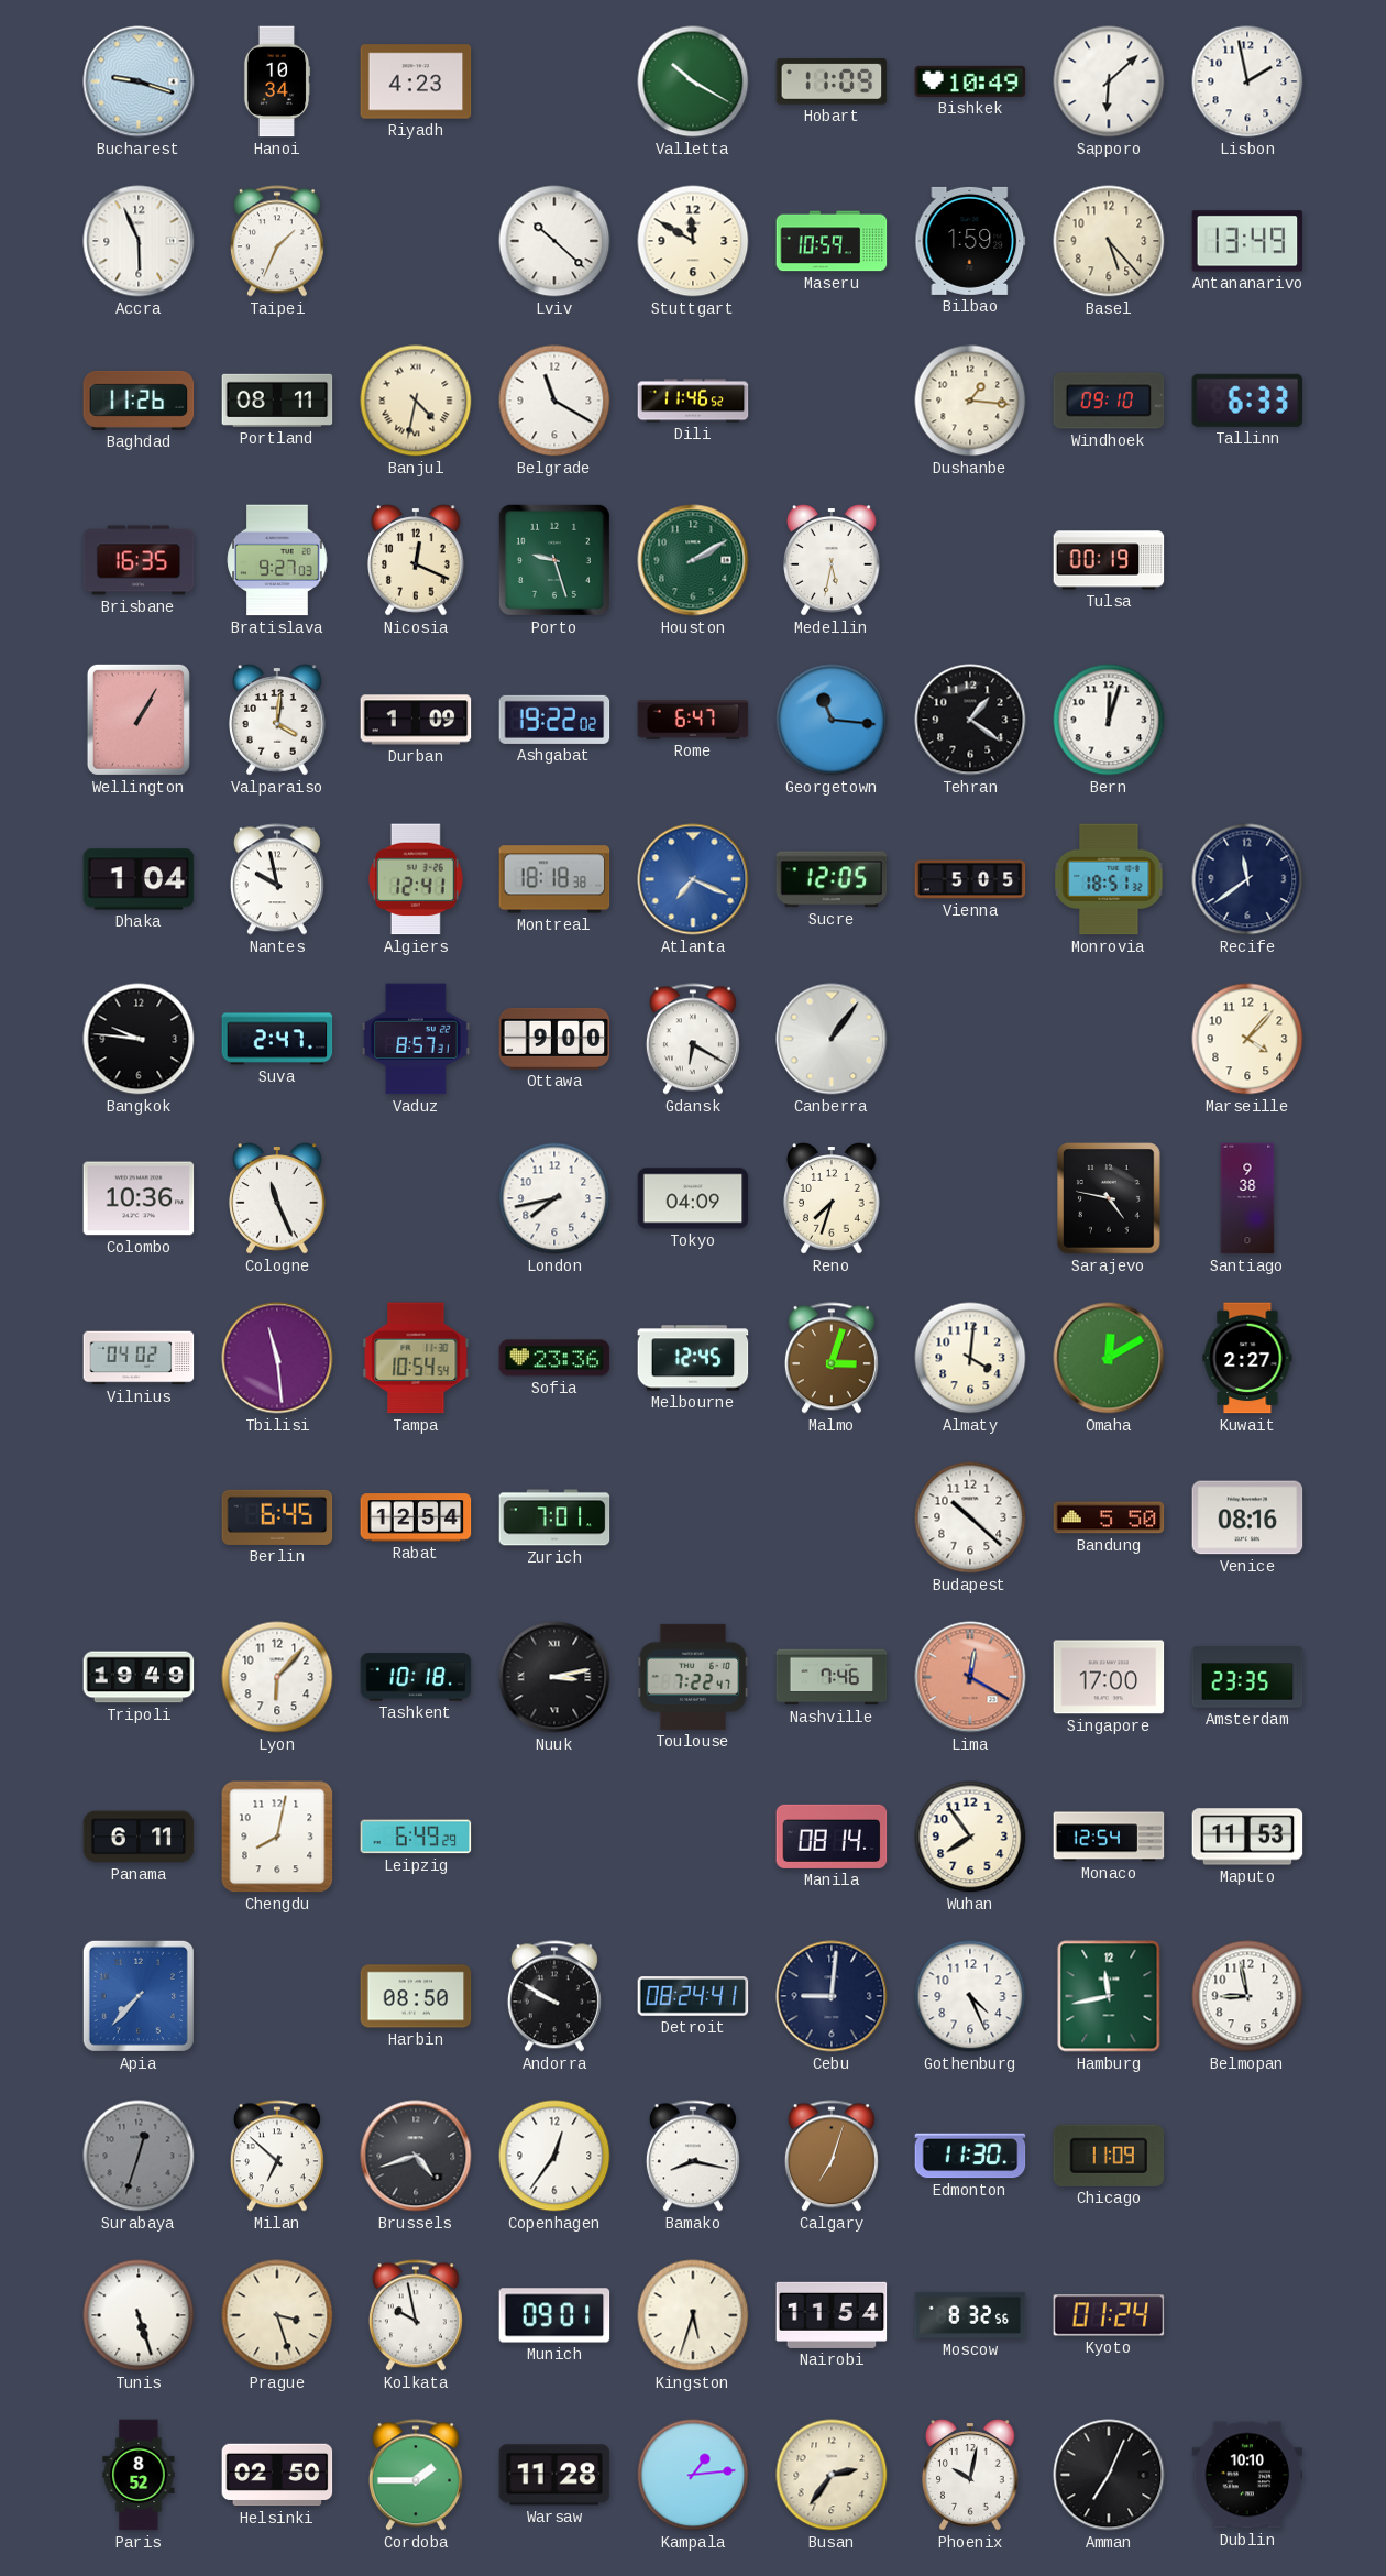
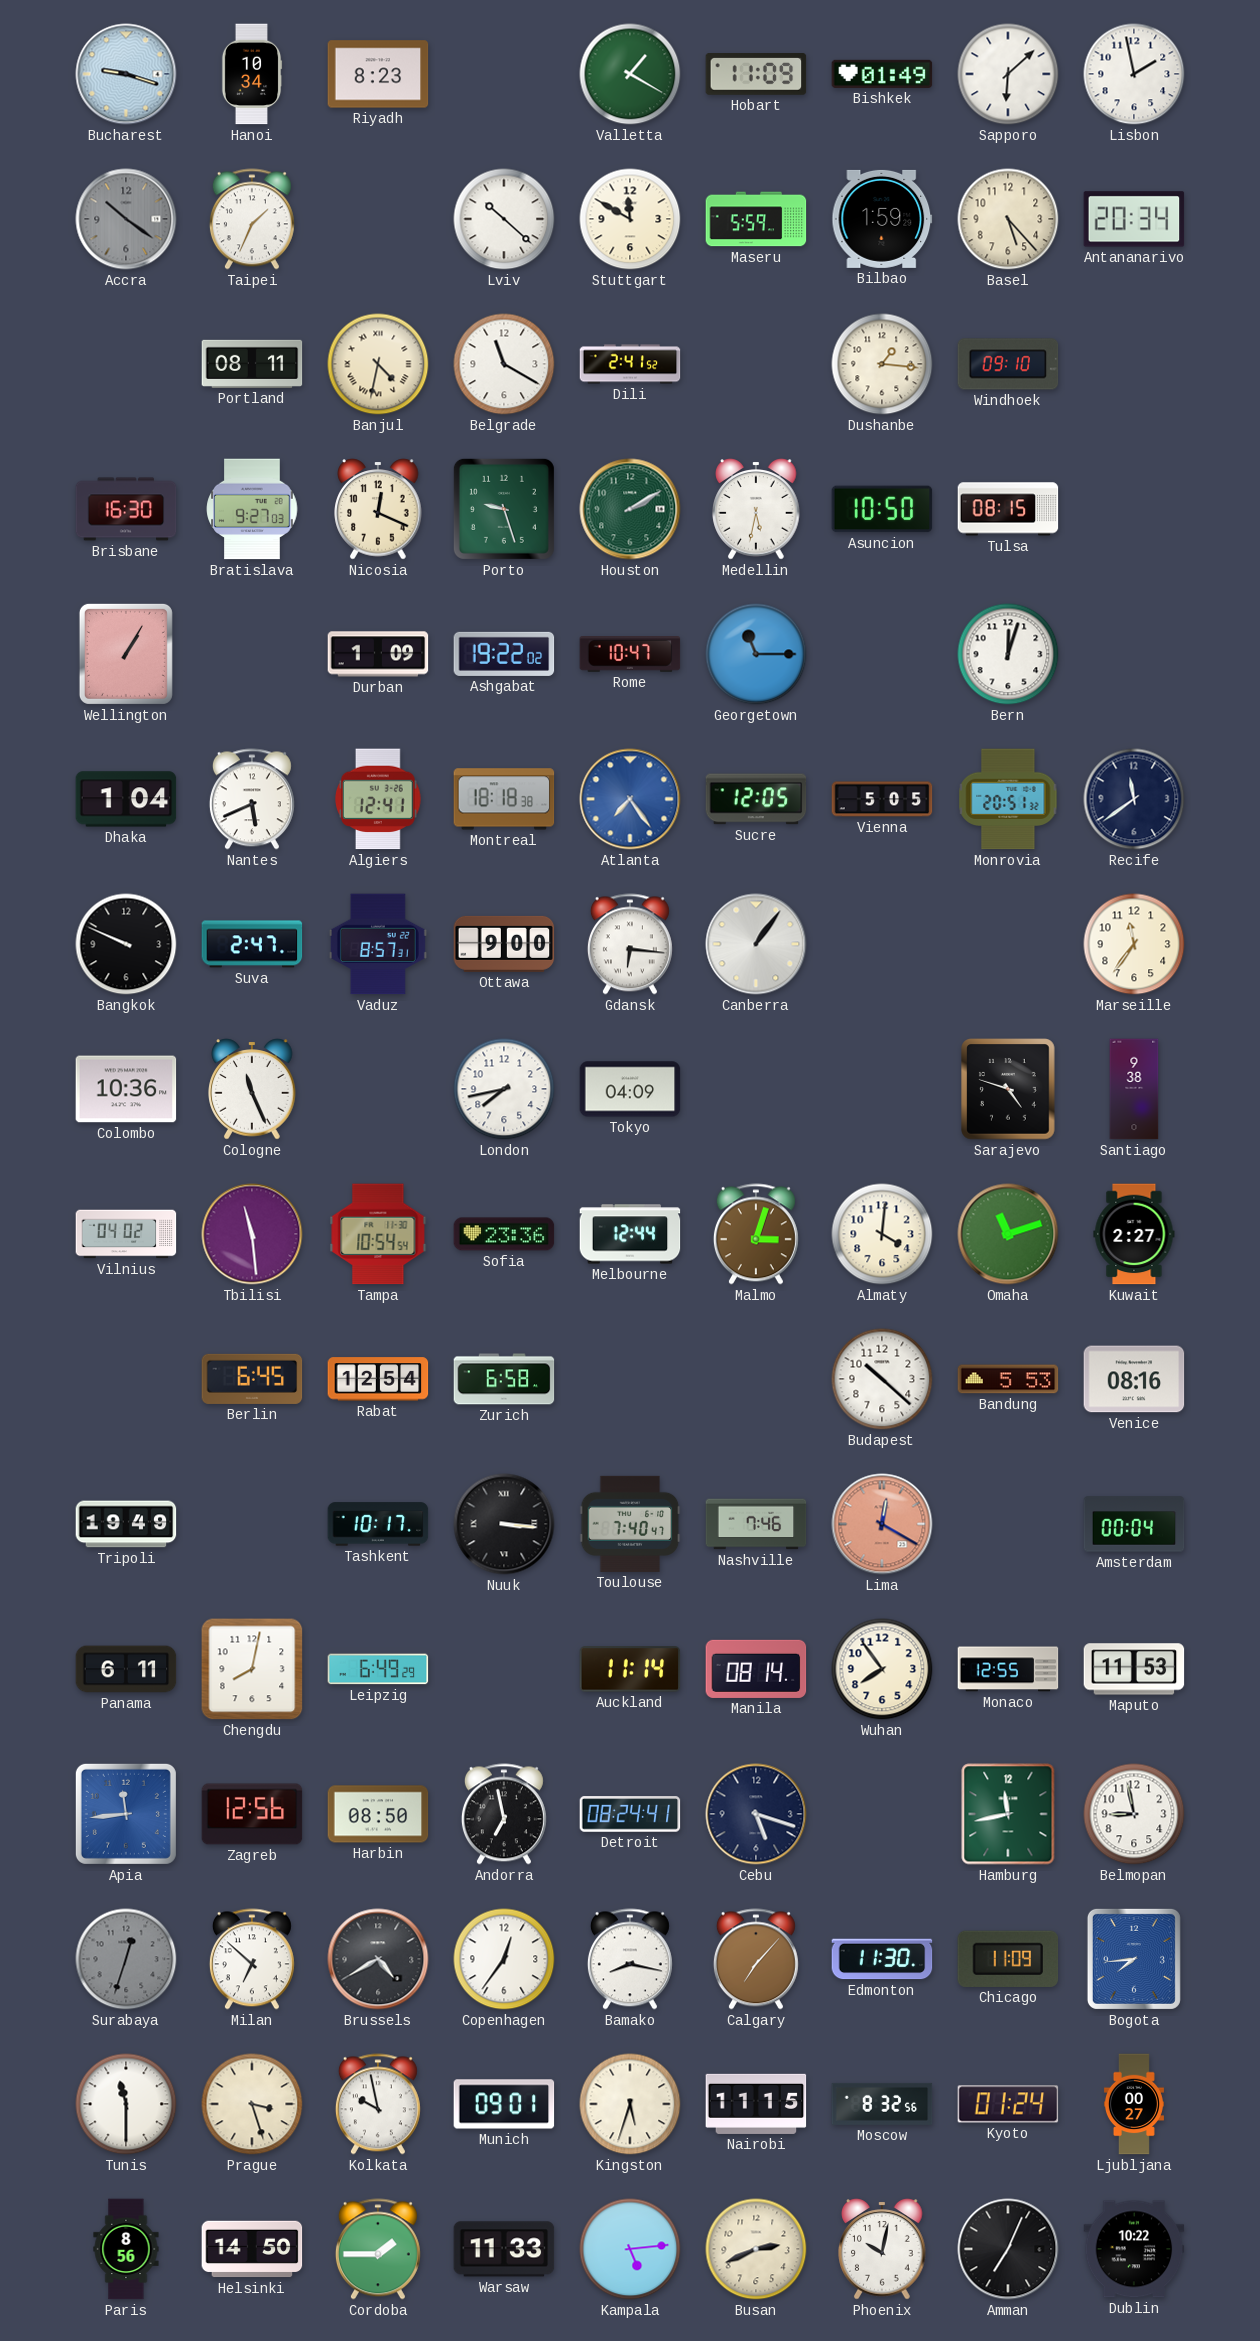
Riyadh: 4:23 -> 8:23
Valletta: 10:20 -> 1:20
Bishkek: 10:49 -> 01:49
Accra: 5:56 -> 10:21
Accra dial: white -> grey
Maseru: 10:59 -> 5:59
Antananarivo: 13:49 -> 20:34
Baghdad: 11:26 -> none
Dili: 11:46 -> 2:41
Tallinn: 6:33 -> none
Brisbane: 16:35 -> 16:30
Asuncion: none -> 10:50
Tulsa: 00:19 -> 08:15
Valparaiso: 4:01 -> none
Rome: 6:47 -> 10:47
Georgetown: 11:16 -> 11:15
Tehran: 1:21 -> none
Nantes: 9:58 -> 5:41
Atlanta: 7:19 -> 7:24
Monrovia: 18:51 -> 20:51
Bangkok: 9:46 -> 9:49
Gdansk: 6:20 -> 6:16
Marseille: 4:07 -> 11:36
Reno: 7:33 -> none
Sarajevo: 4:47 -> 4:48
Melbourne: 12:45 -> 12:44
Omaha: 12:10 -> 11:12
Zurich: 7:01 -> 6:58
Bandung: 5:50 -> 5:53
Lyon: 6:07 -> none
Tashkent: 10:18 -> 10:17
Nuuk: 3:13 -> 3:16
Toulouse: 7:22 -> 7:40
Singapore: 17:00 -> none
Amsterdam: 23:35 -> 00:04
Auckland: none -> 11:14
Monaco: 12:54 -> 12:55
Apia: 7:37 -> 11:44
Zagreb: none -> 12:56
Andorra: 9:50 -> 6:58
Cebu: 9:01 -> 5:18
Gothenburg: 4:26 -> none
Brussels: 4:42 -> 4:40
Calgary: 7:03 -> 7:07
Bogota: none -> 7:44
Tunis: 5:27 -> 11:30
Nairobi: 11:54 -> 11:15
Ljubljana: none -> 00:27
Paris: 8:52 -> 8:56
Helsinki: 02:50 -> 14:50
Warsaw: 11:28 -> 11:33
Kampala: 1:14 -> 5:14
Busan: 2:36 -> 2:41
Dublin: 10:10 -> 10:22
